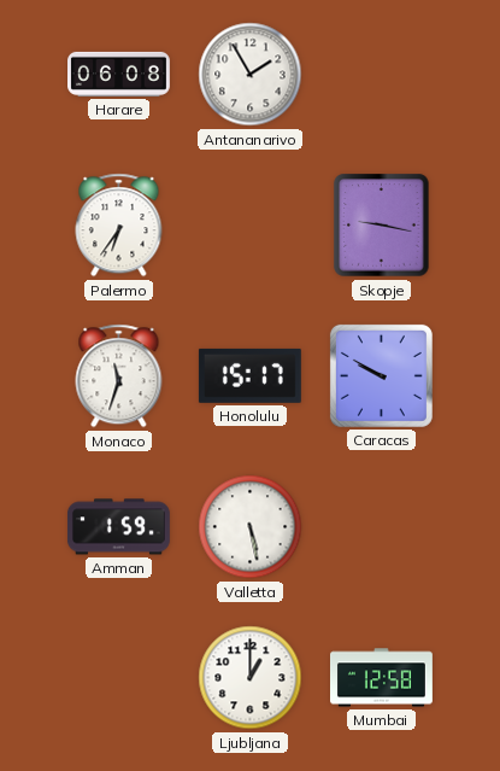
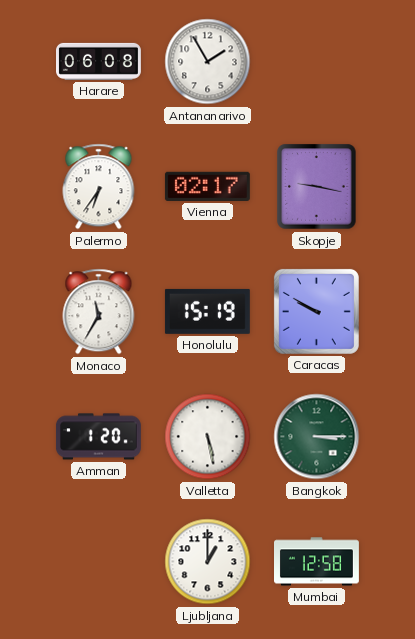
Vienna: none -> 02:17
Monaco: 11:33 -> 11:35
Honolulu: 15:17 -> 15:19
Amman: 1:59 -> 1:20
Bangkok: none -> 3:15
